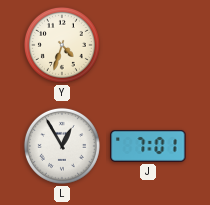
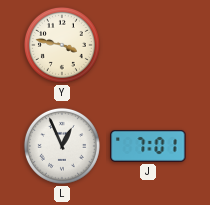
Y: 4:33 -> 3:47
L: 12:55 -> 12:56
